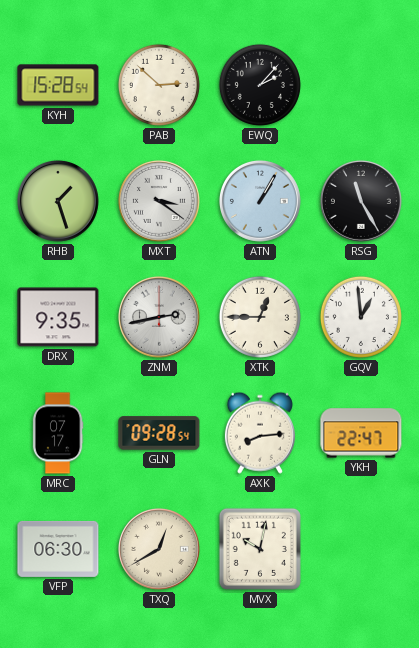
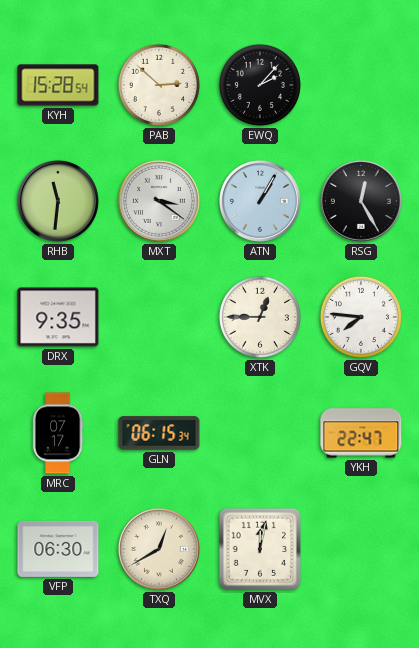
RHB: 1:27 -> 11:31
RSG: 11:25 -> 12:25
ZNM: 2:43 -> none
GQV: 12:59 -> 7:46
GLN: 09:28 -> 06:15
AXK: 8:14 -> none
MVX: 10:02 -> 12:02
